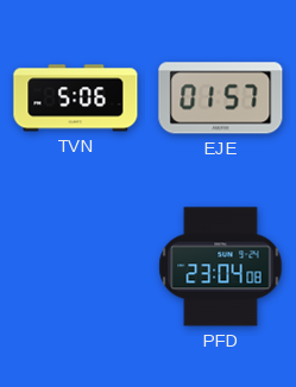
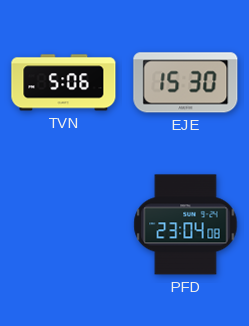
EJE: 01:57 -> 15:30
